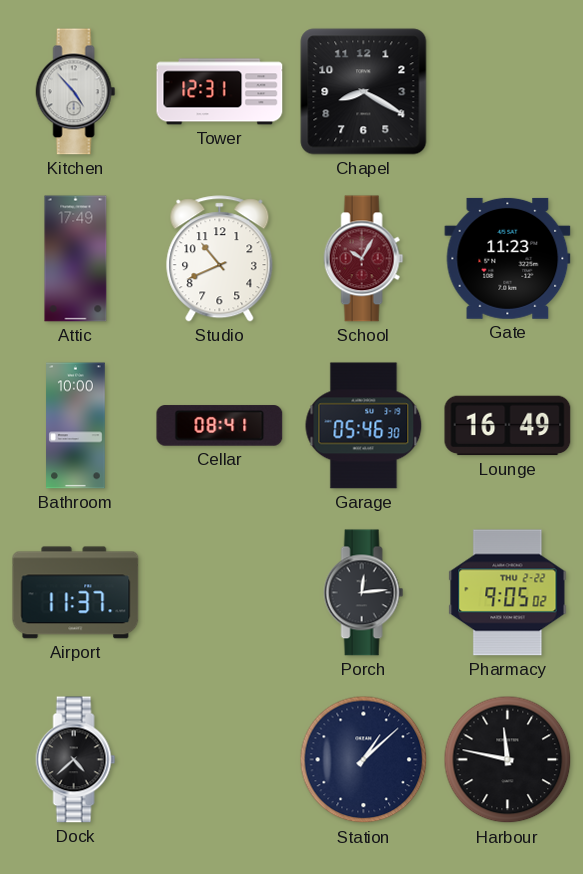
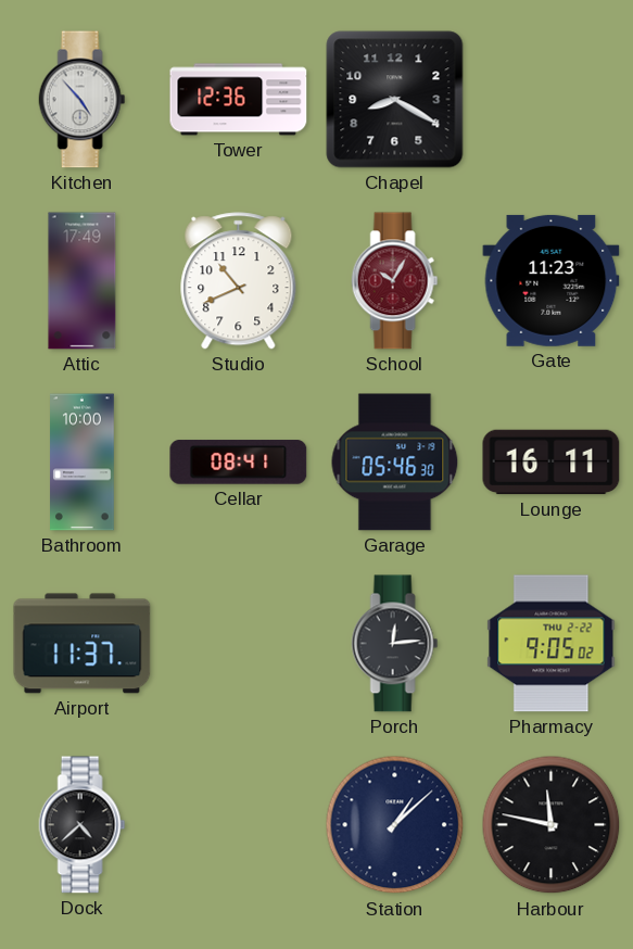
Tower: 12:31 -> 12:36
Lounge: 16:49 -> 16:11
